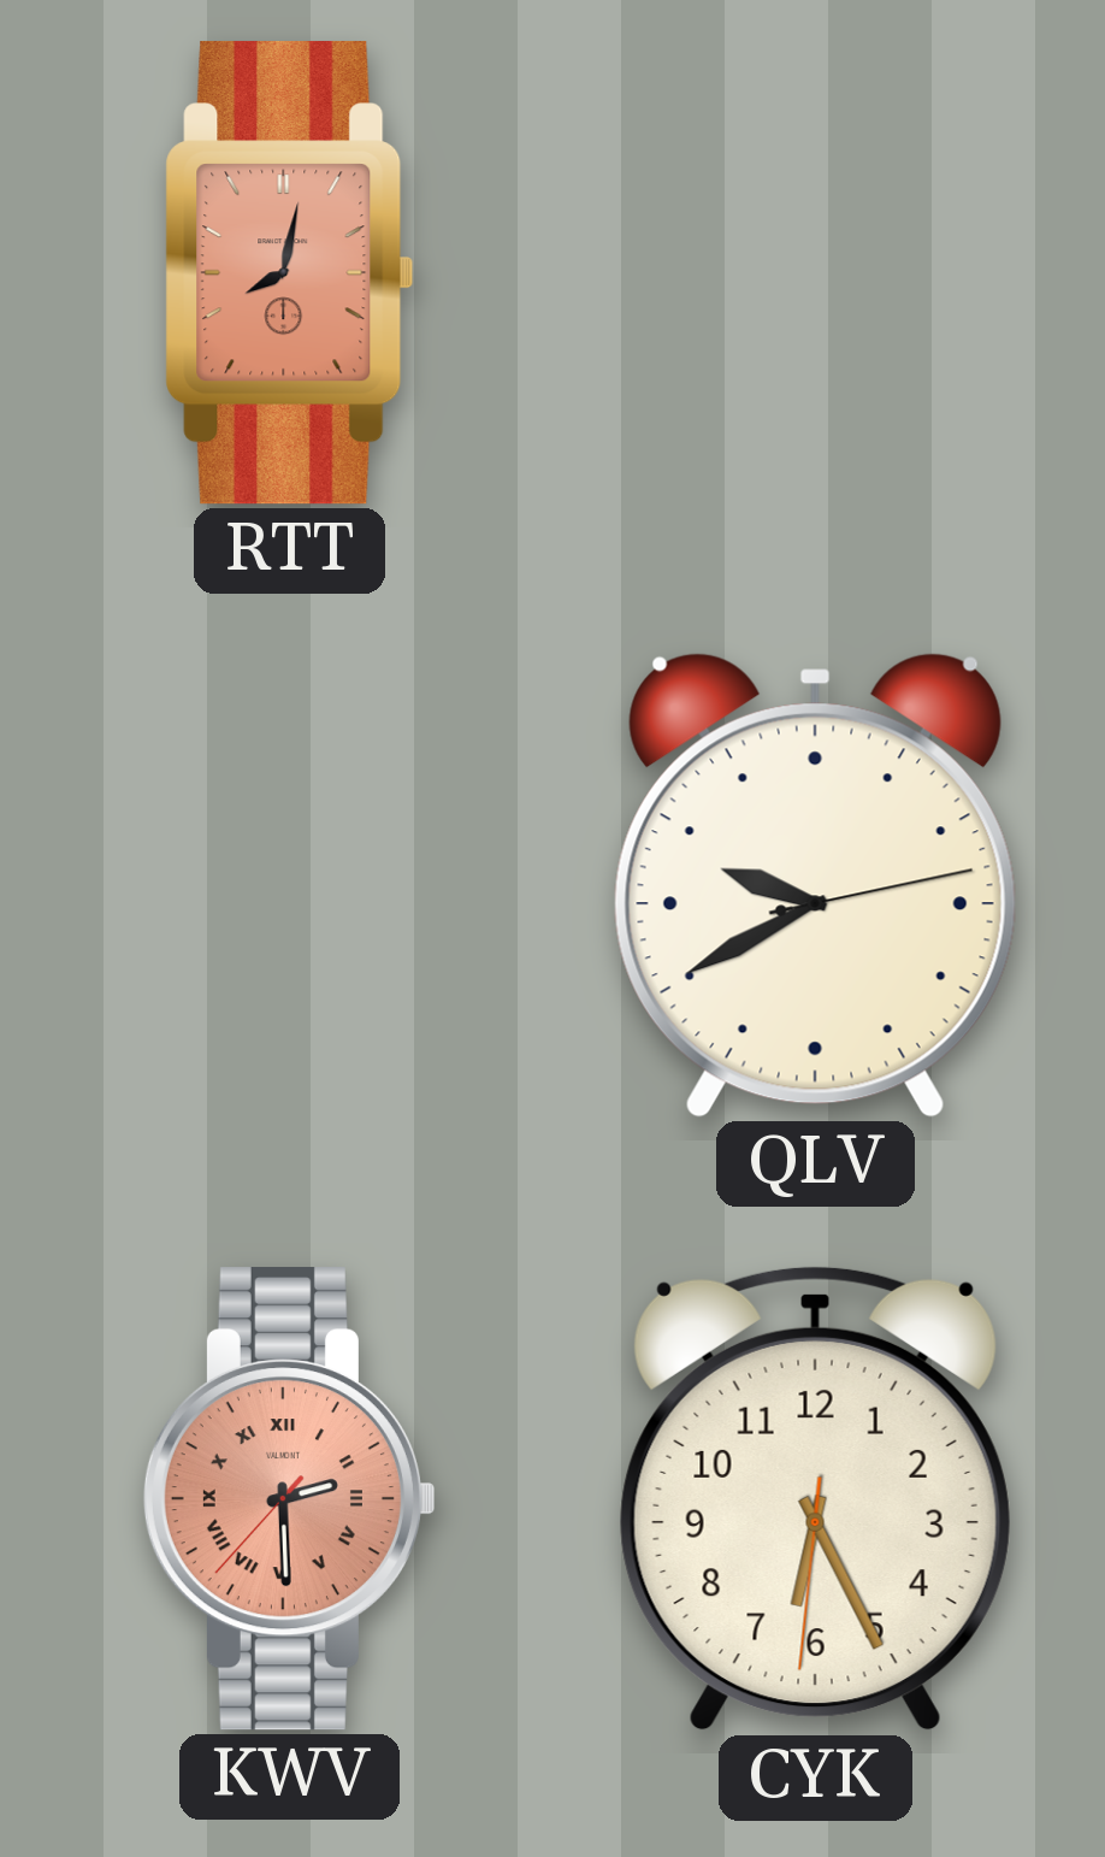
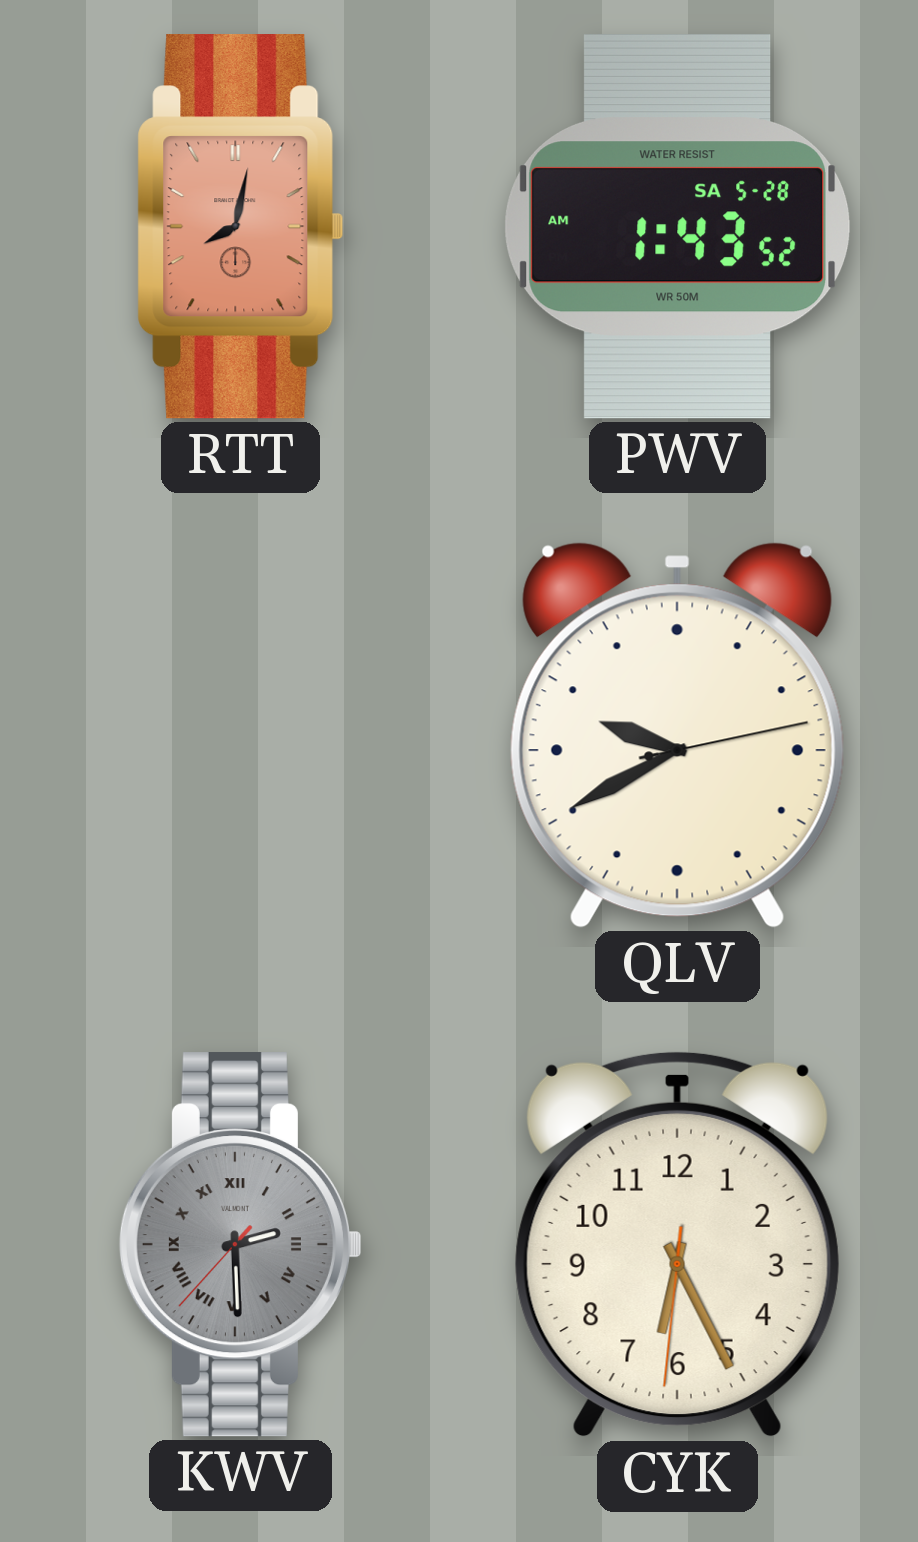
PWV: none -> 1:43
KWV dial: salmon -> grey
